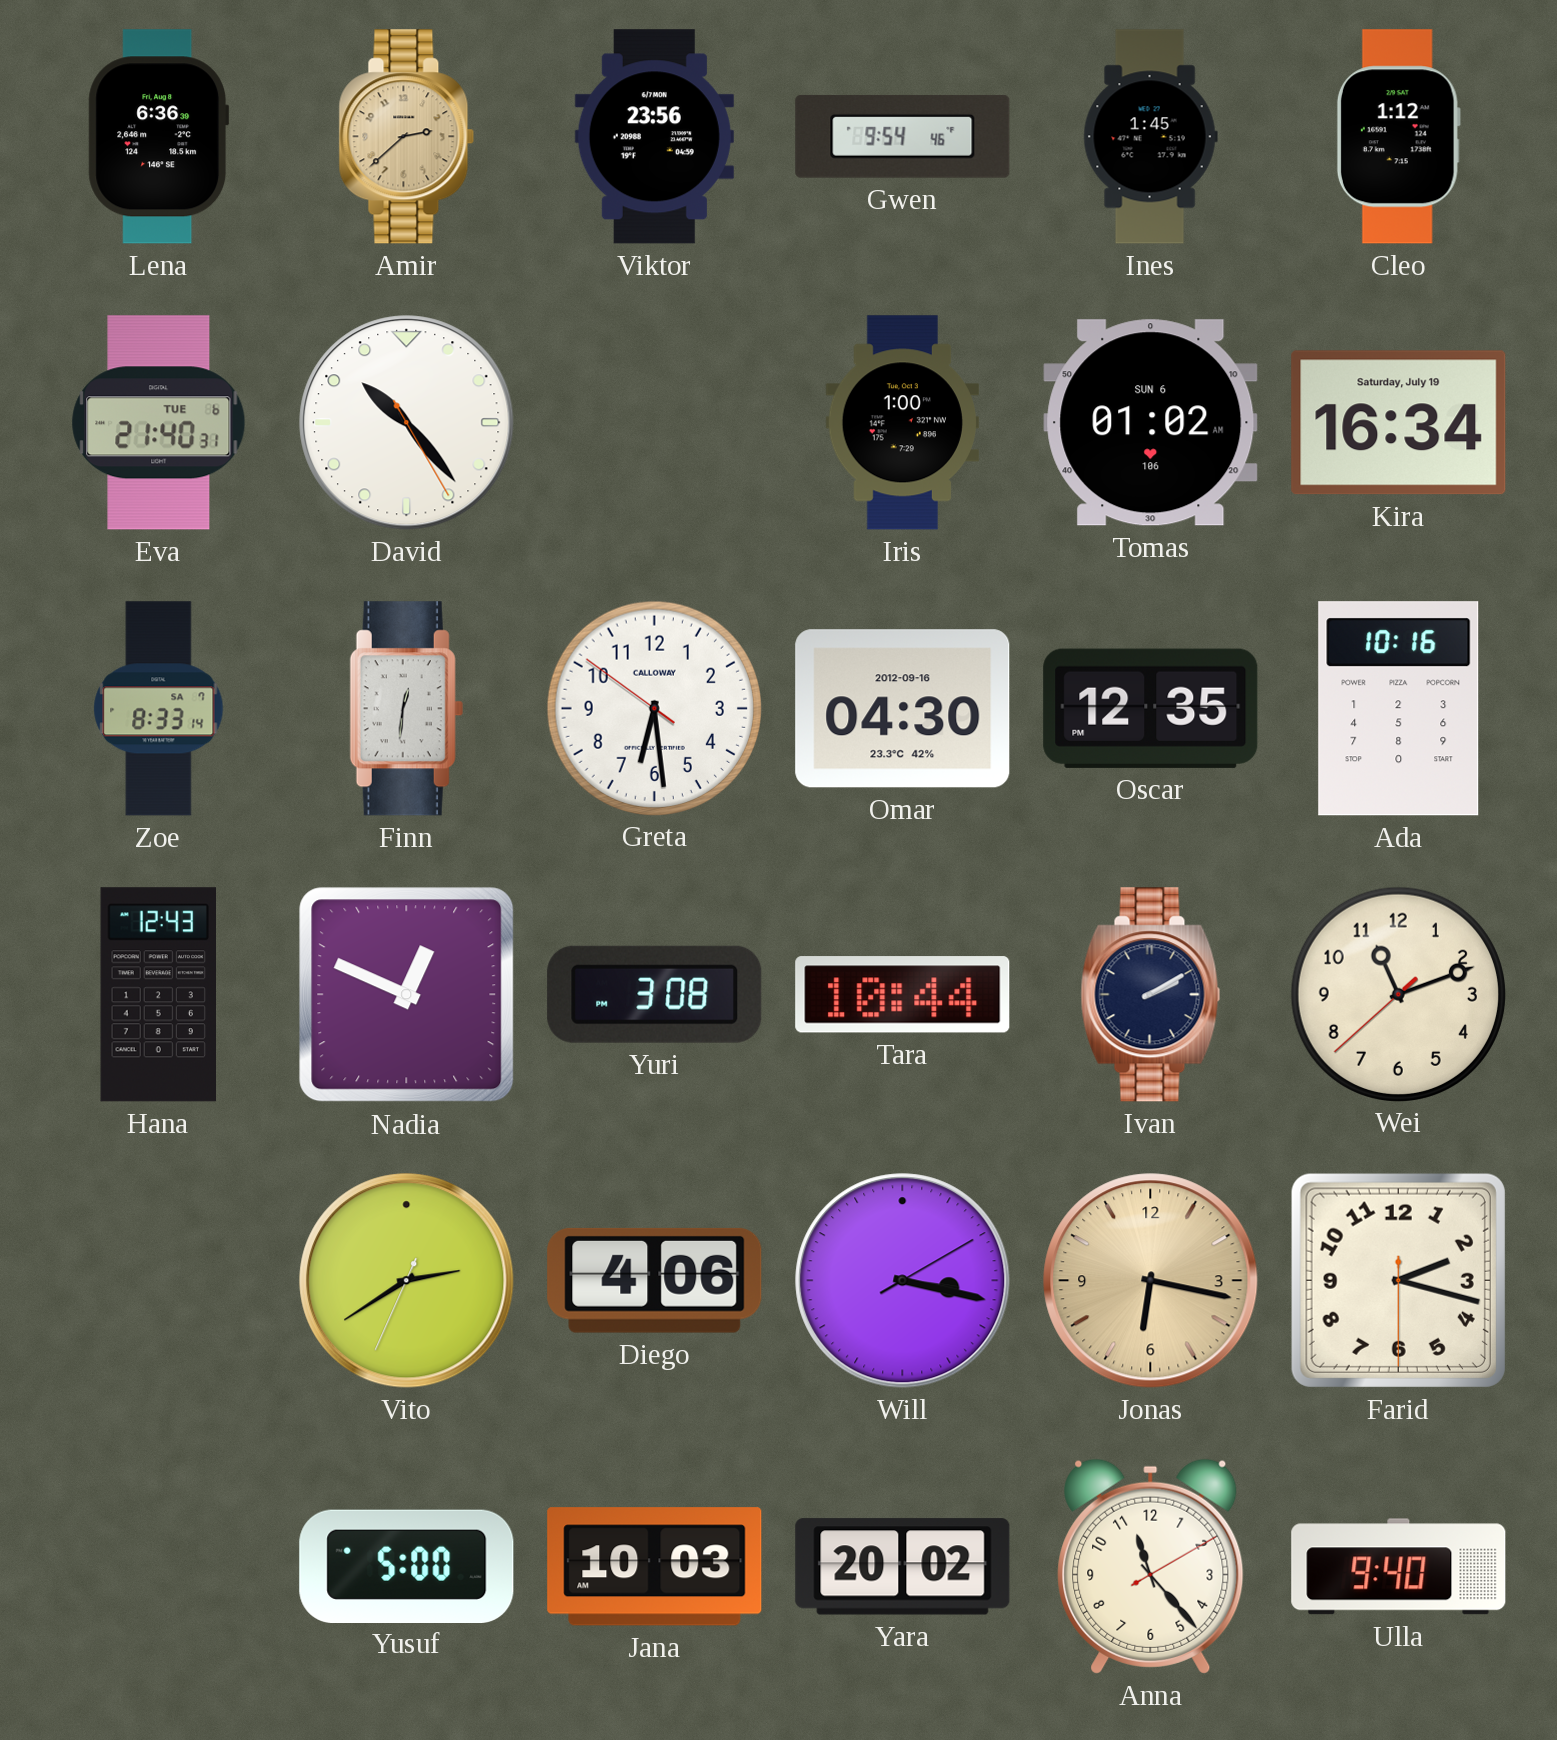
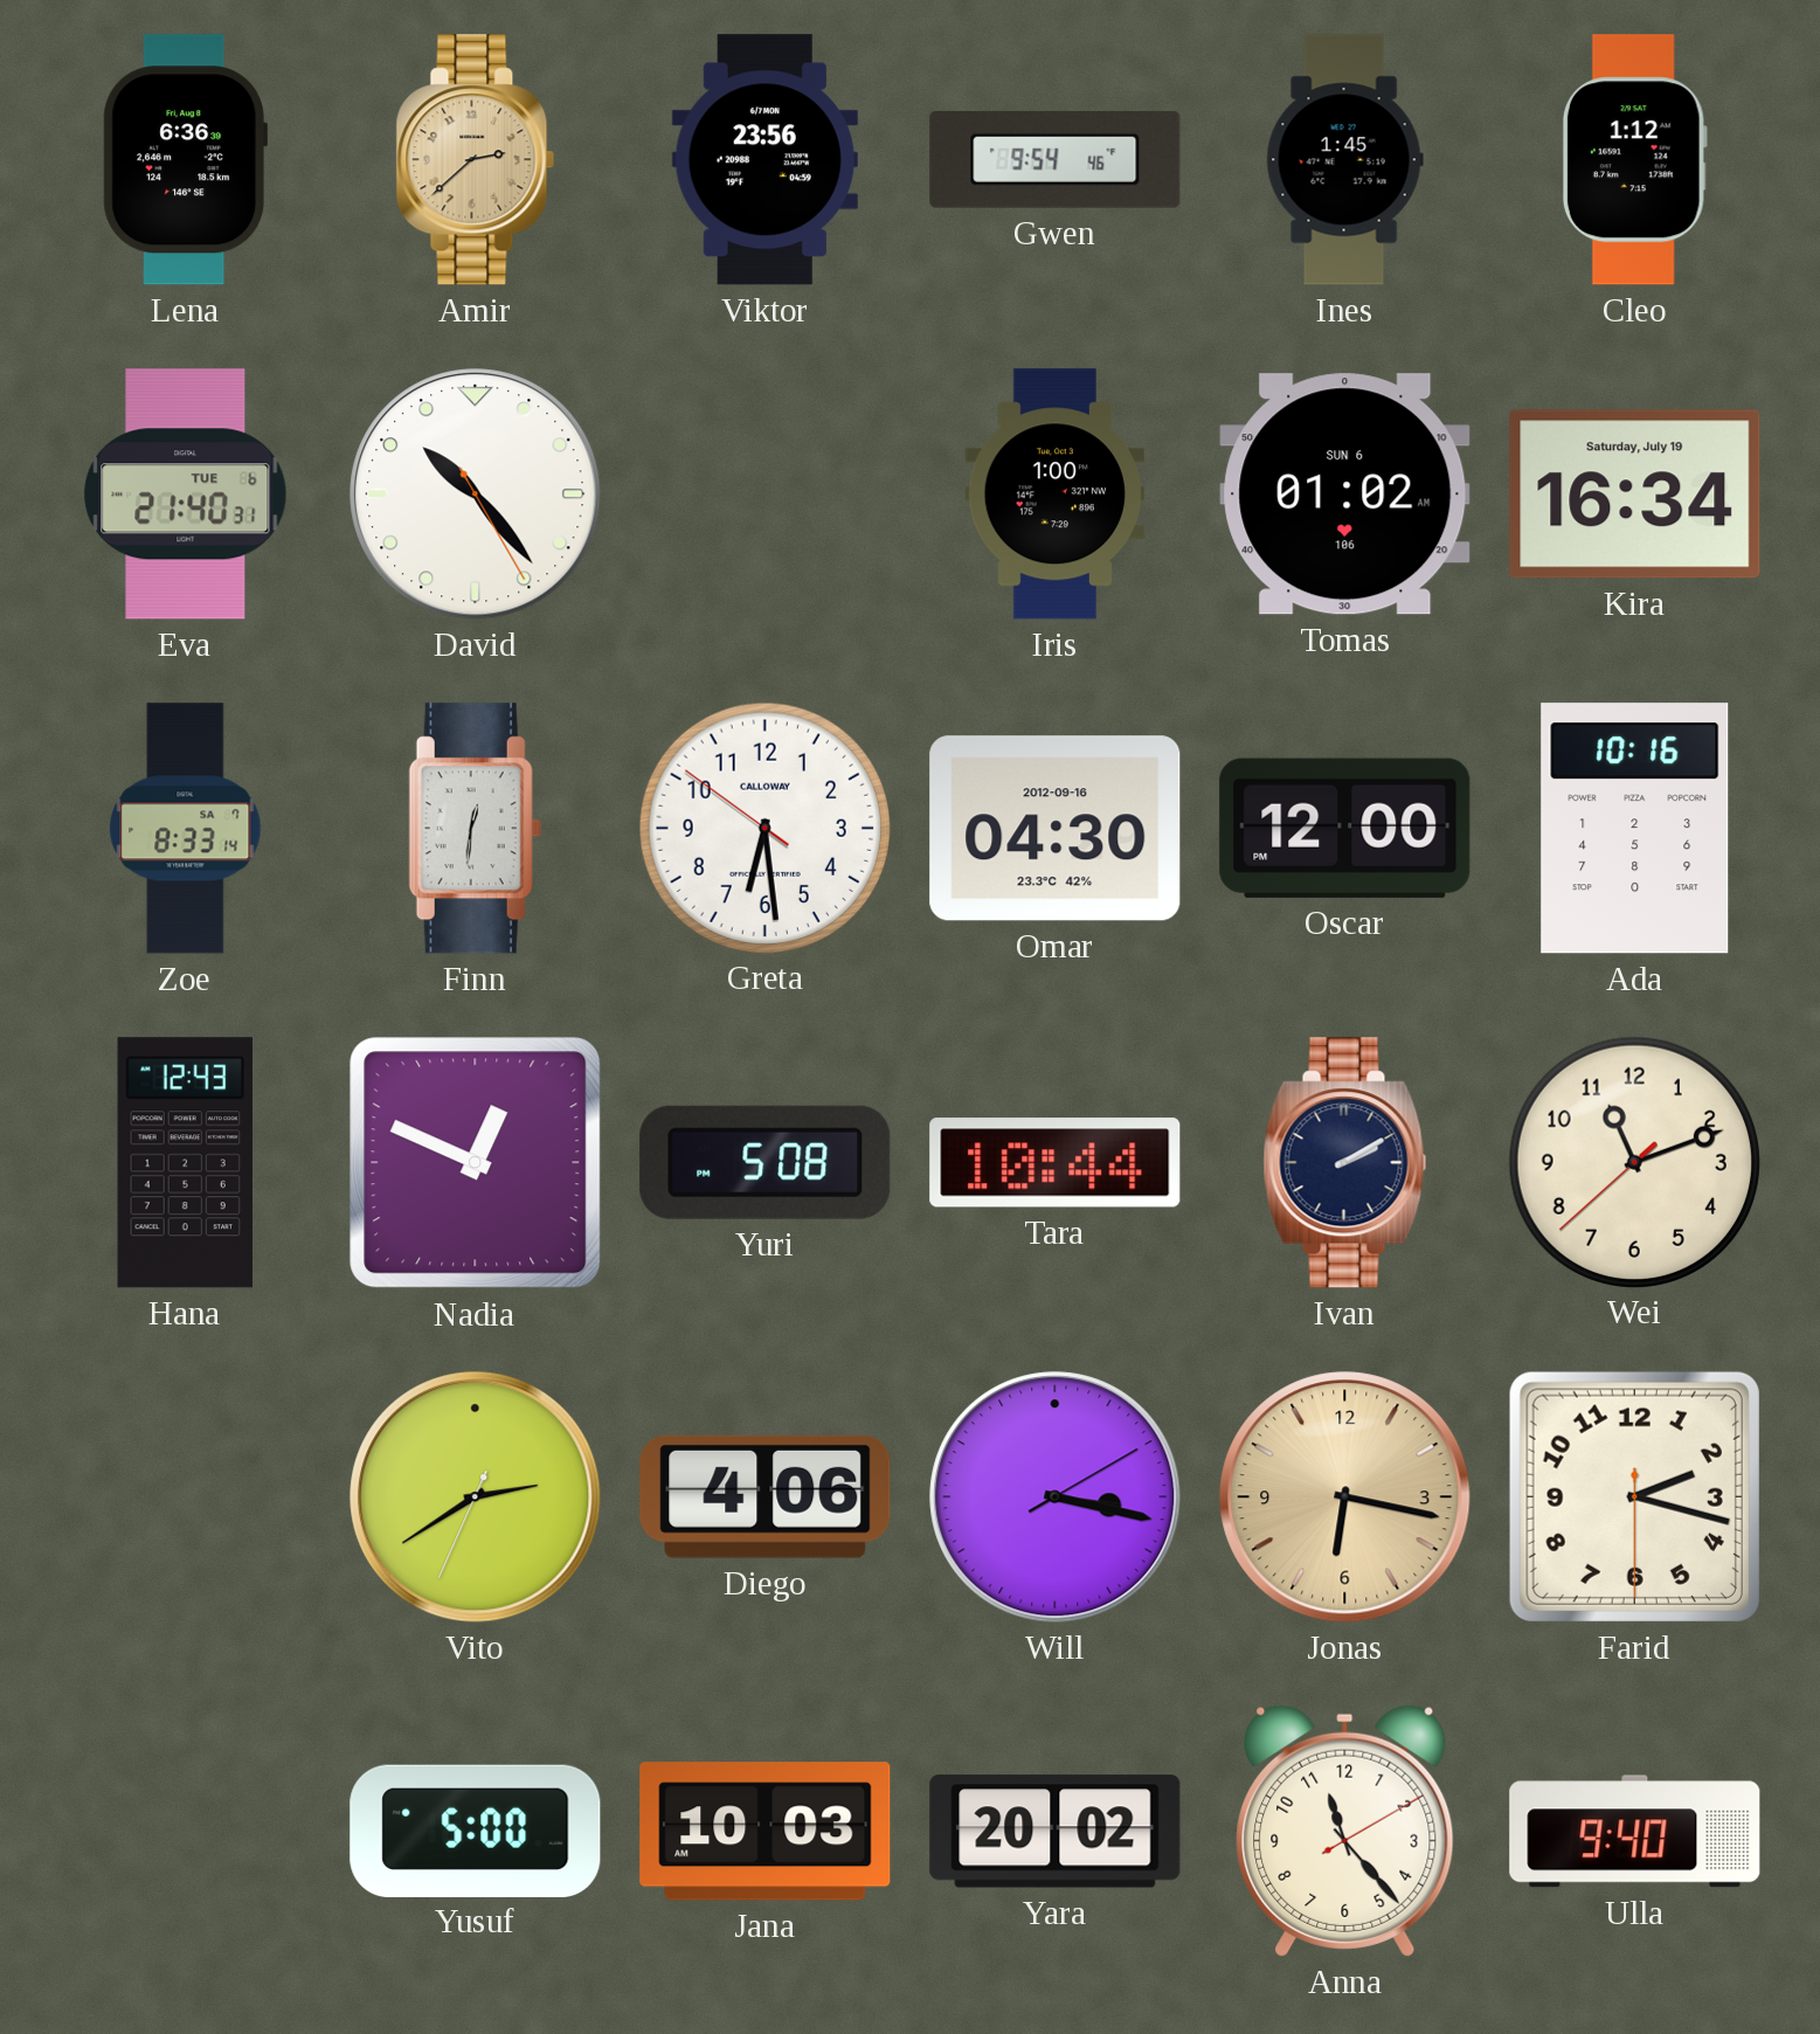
Oscar: 12:35 -> 12:00
Yuri: 3:08 -> 5:08
